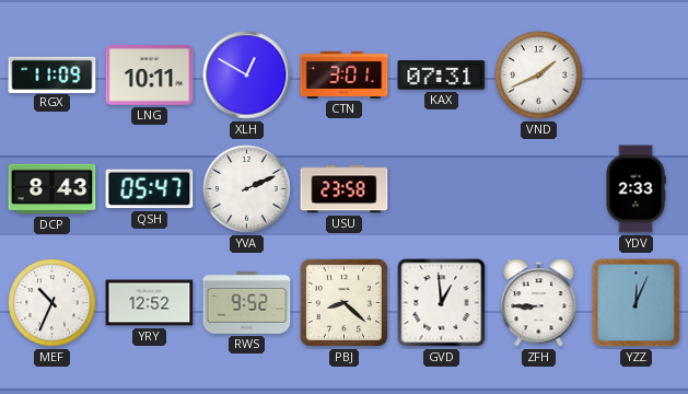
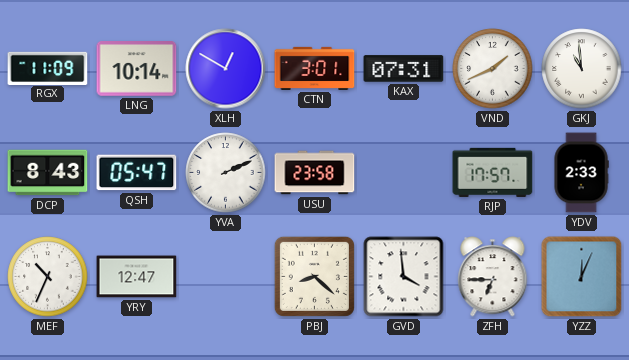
LNG: 10:11 -> 10:14
GKJ: none -> 10:59
RJP: none -> 17:57
YRY: 12:52 -> 12:47
RWS: 9:52 -> none
GVD: 12:59 -> 3:59
ZFH: 8:45 -> 6:45
